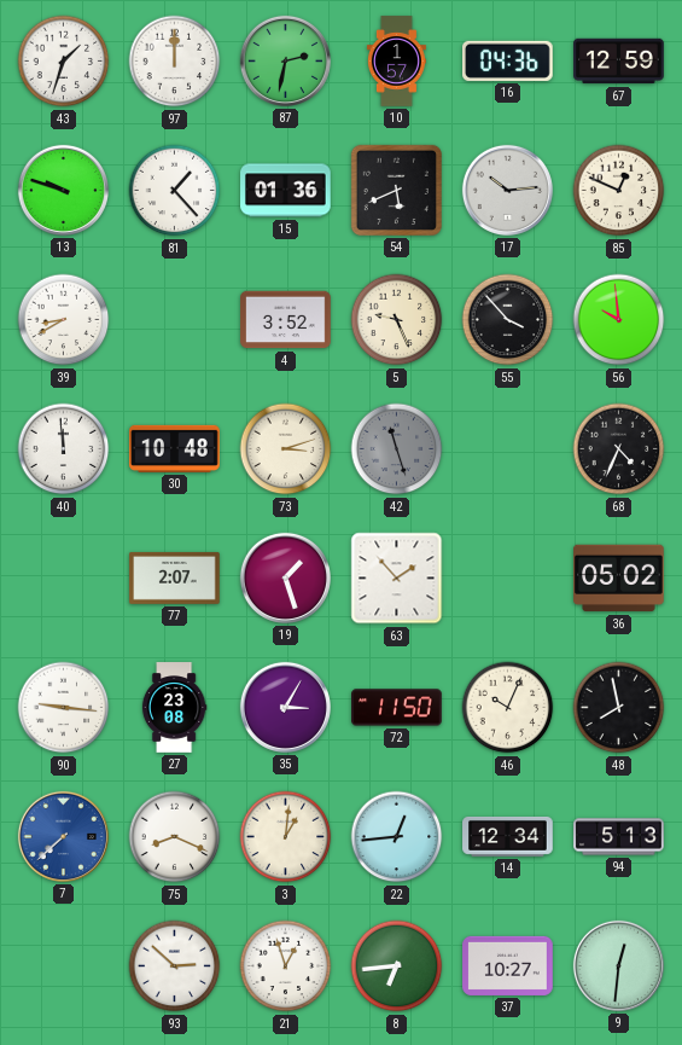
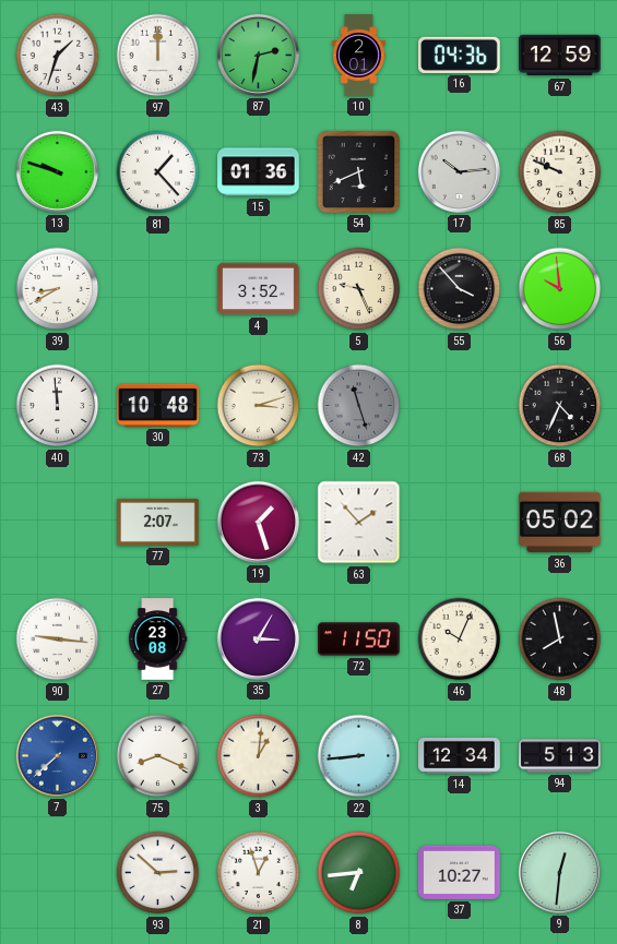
10: 1:57 -> 2:01
85: 12:49 -> 9:49
22: 12:44 -> 8:44
